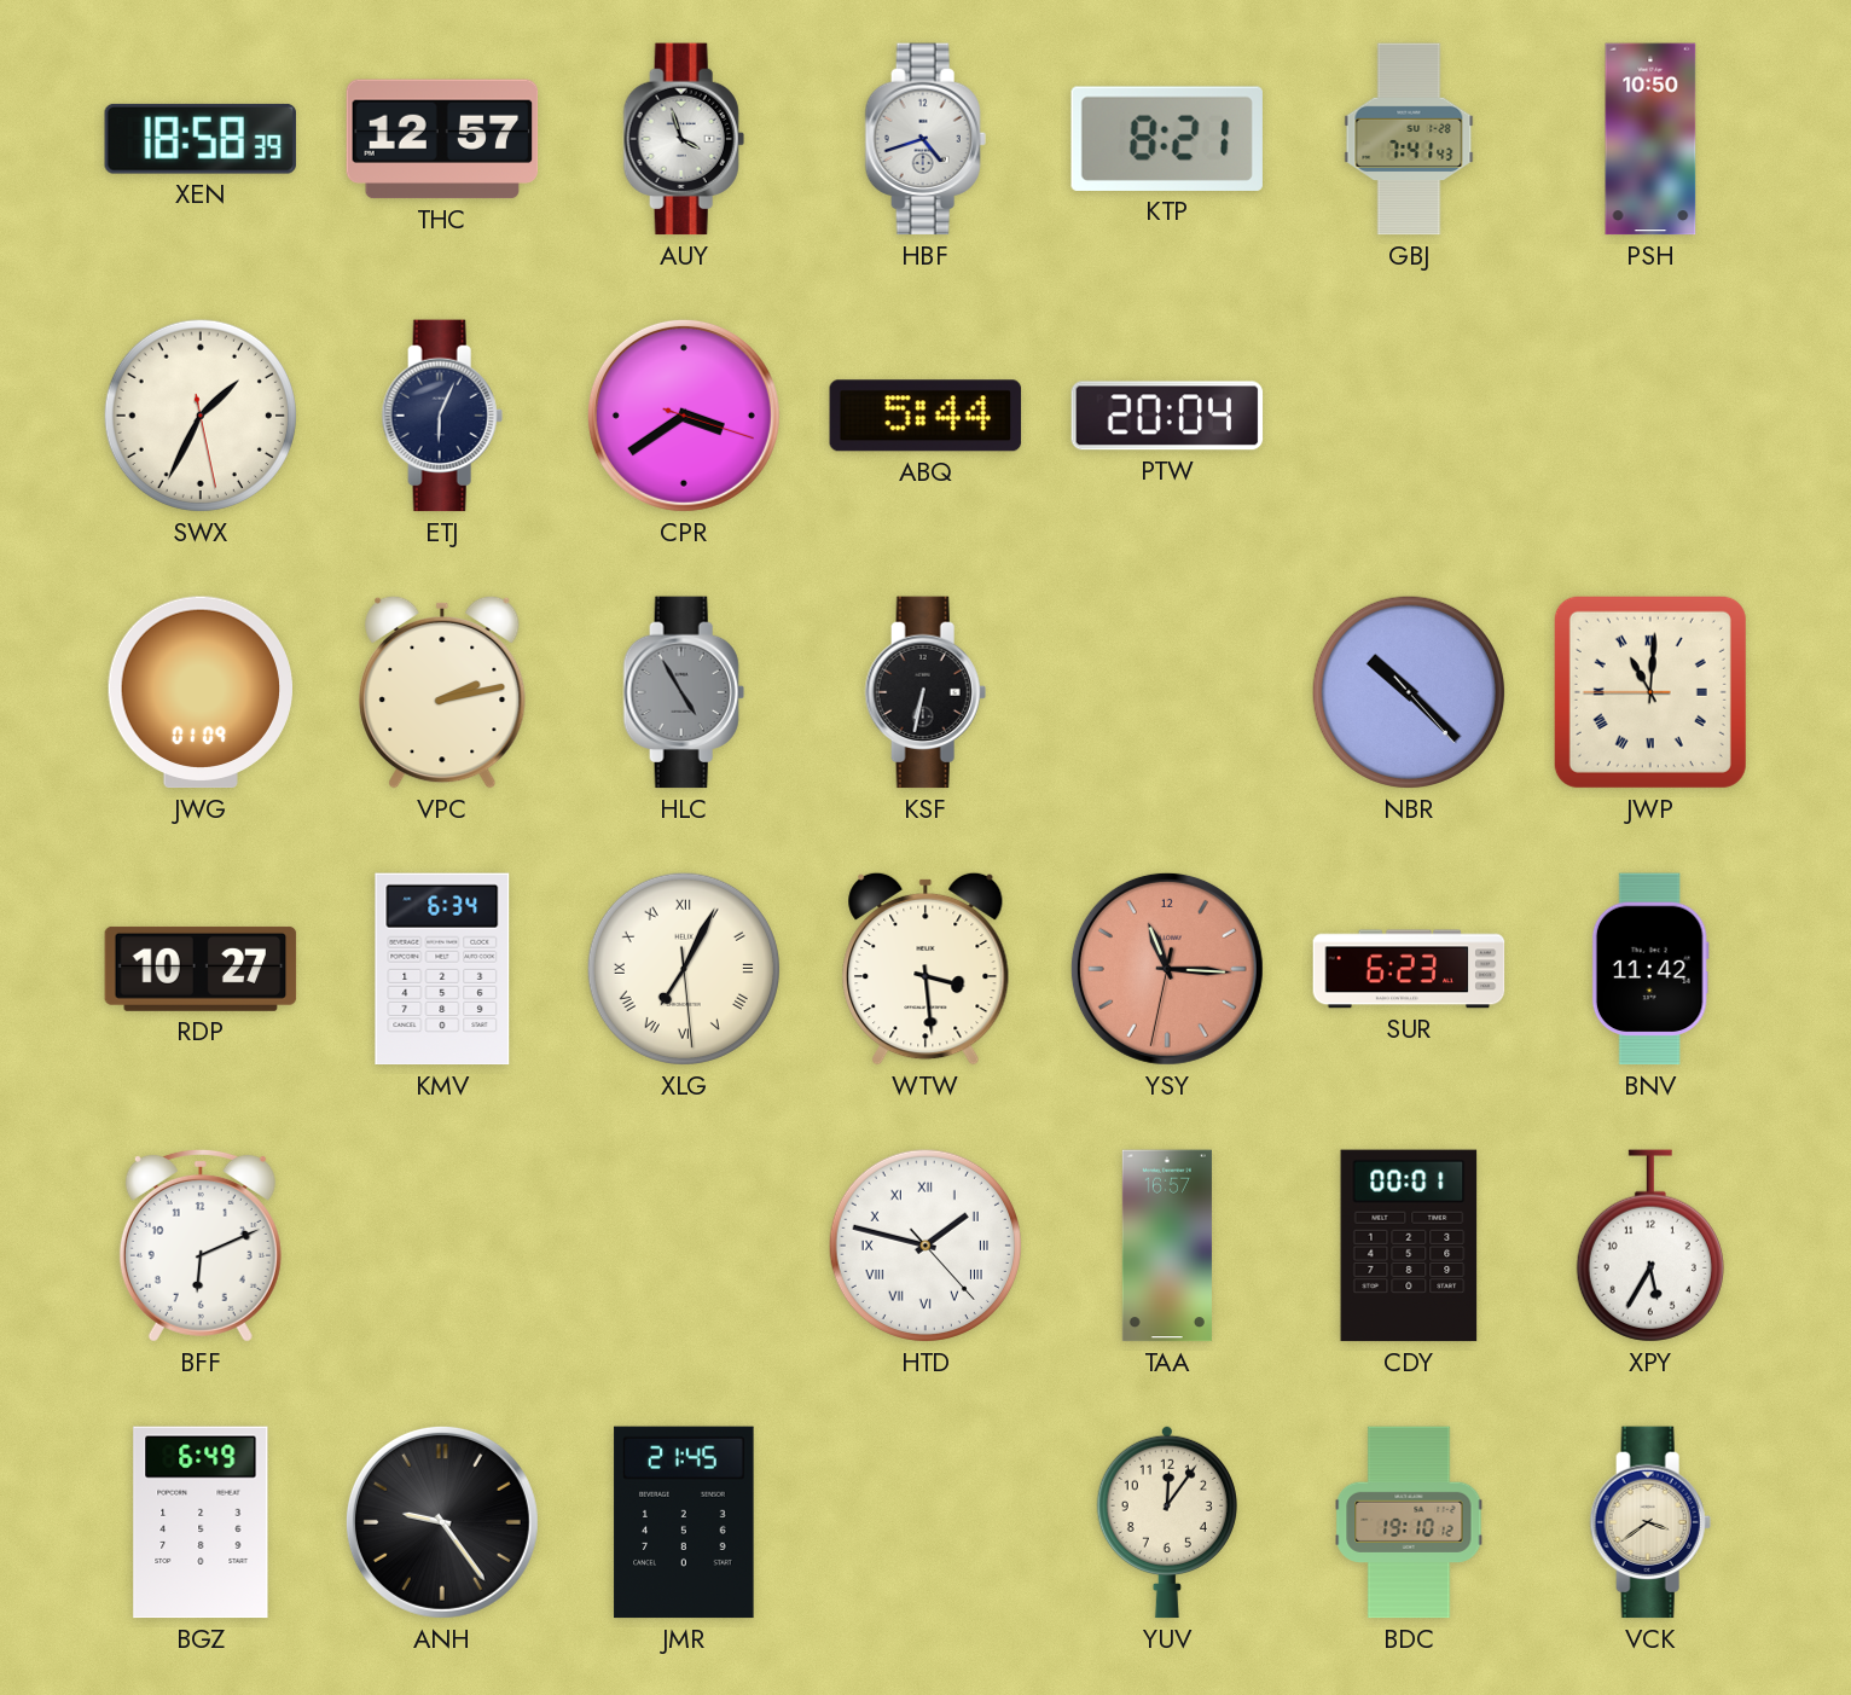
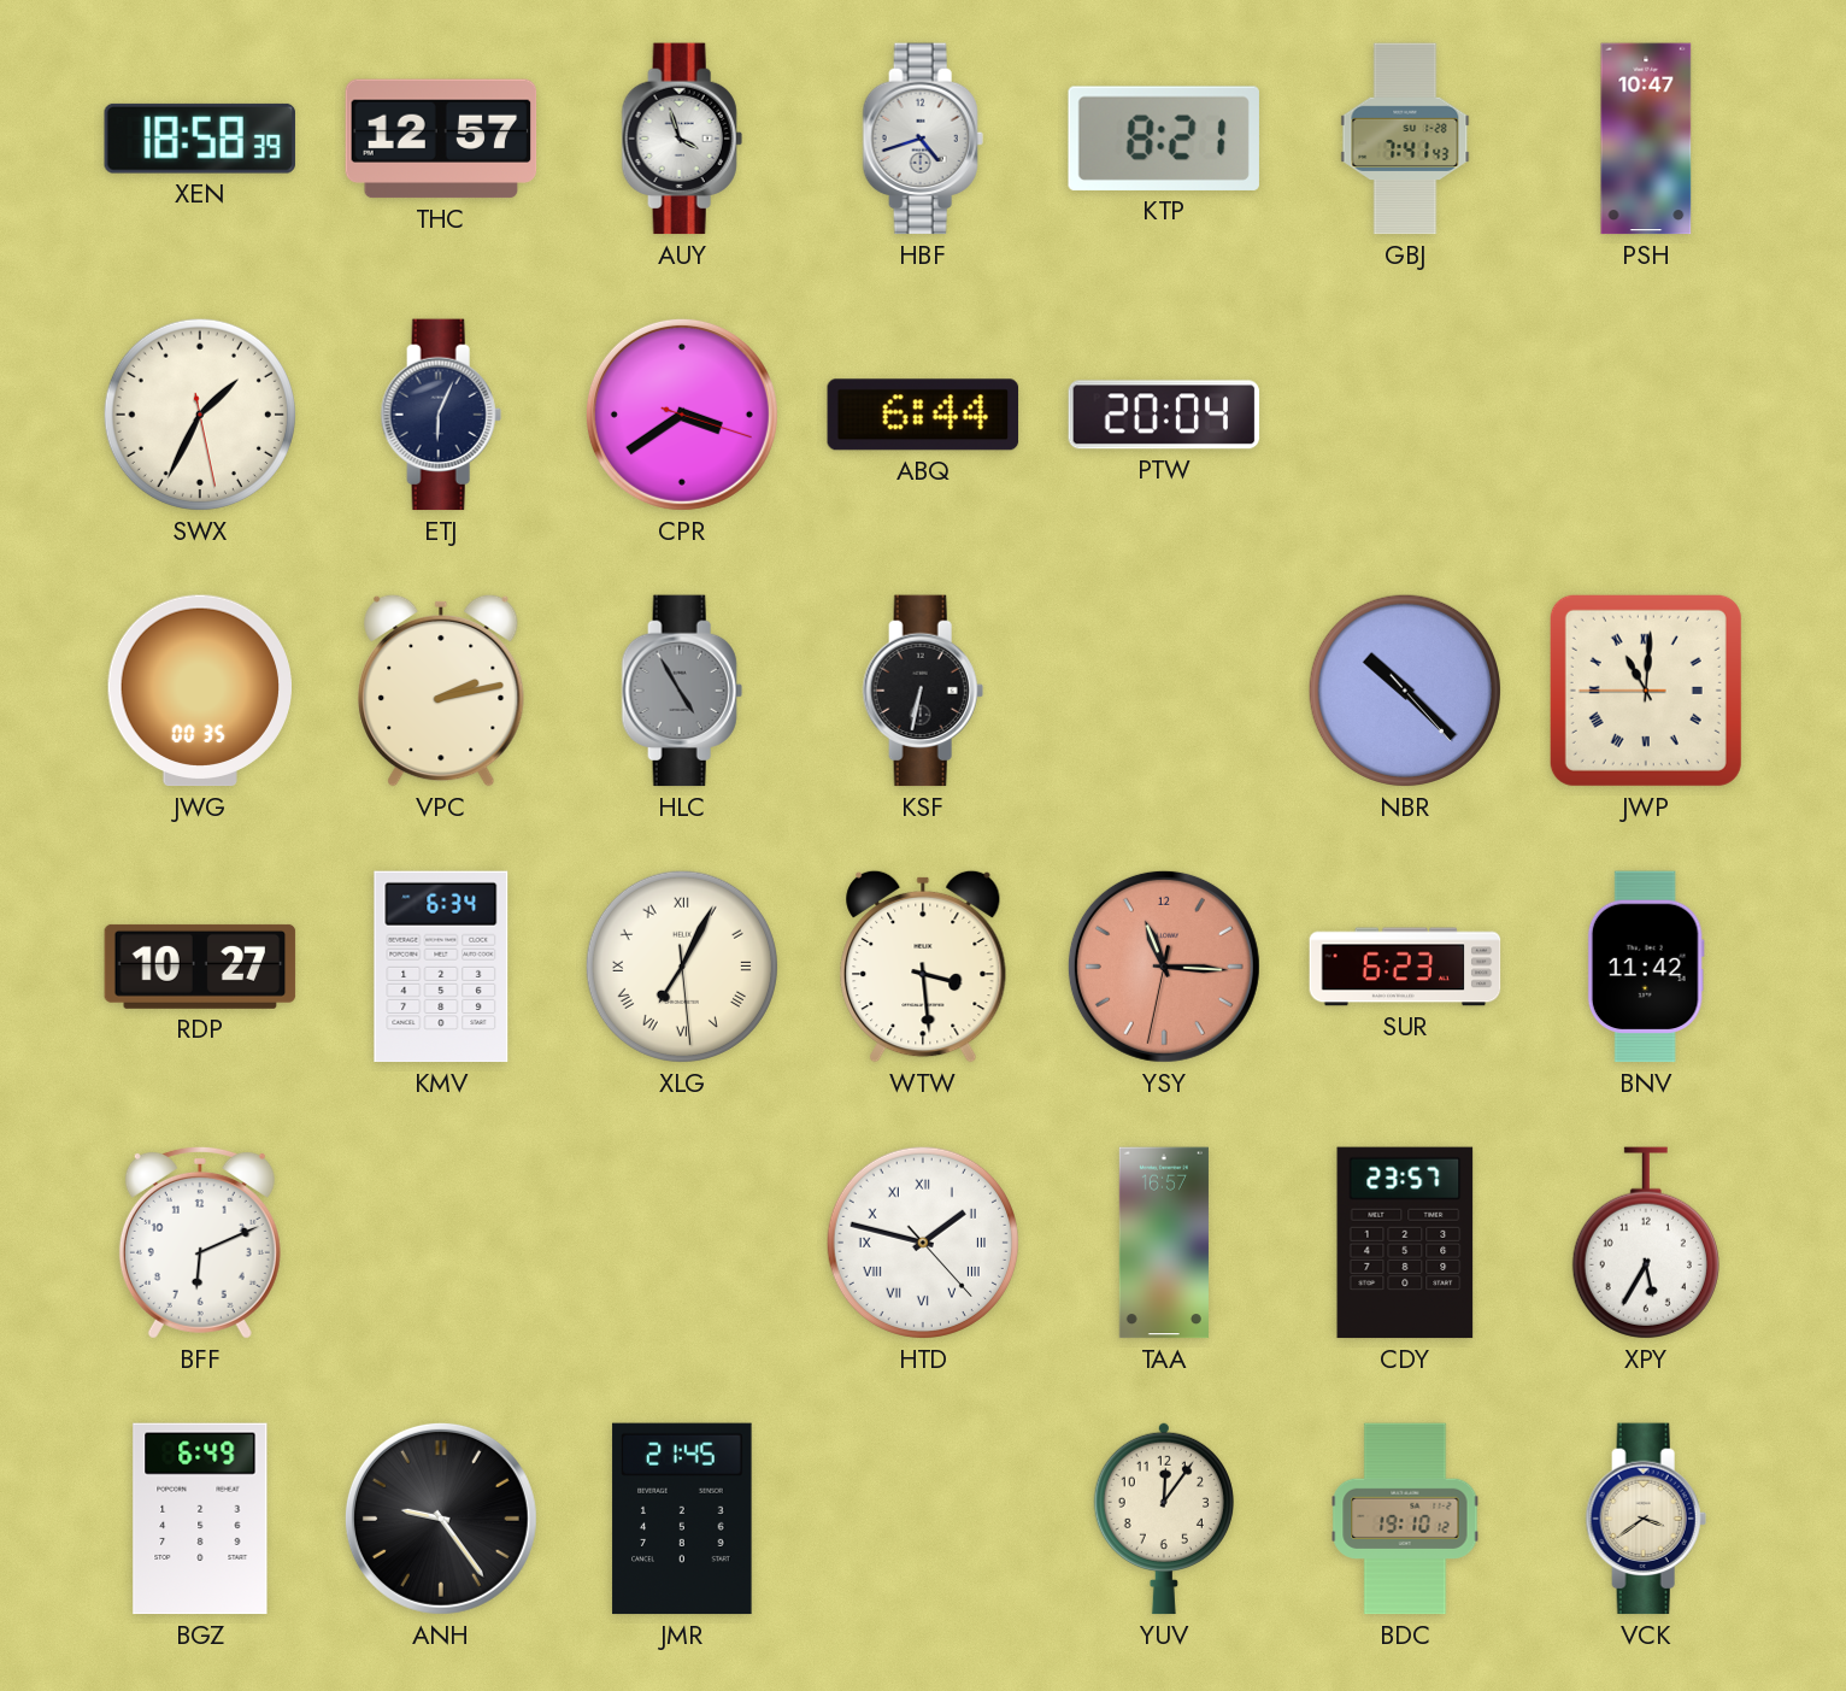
PSH: 10:50 -> 10:47
ABQ: 5:44 -> 6:44
JWG: 01:09 -> 00:35
CDY: 00:01 -> 23:57
